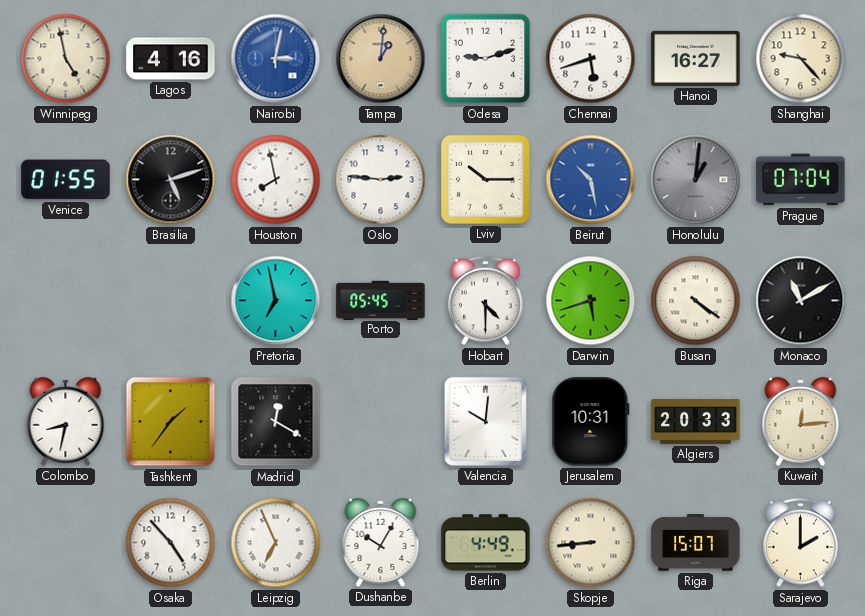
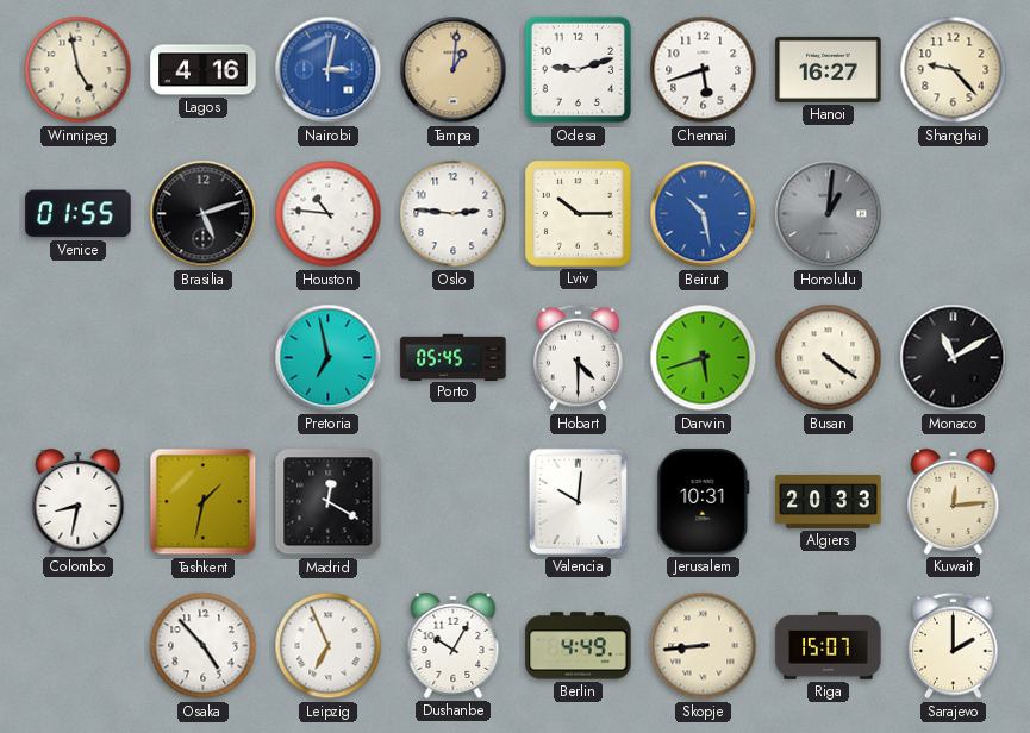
Houston: 7:58 -> 10:46
Prague: 07:04 -> none
Tashkent: 1:36 -> 1:32
